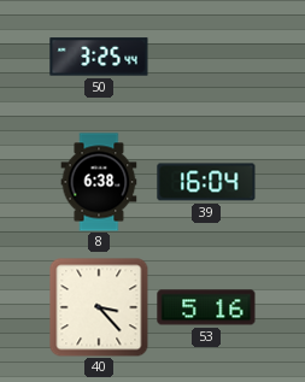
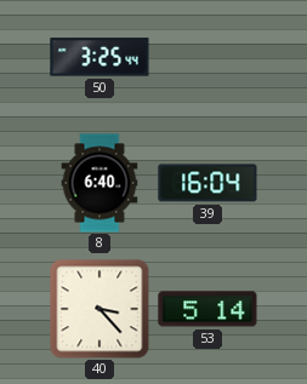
8: 6:38 -> 6:40
53: 5:16 -> 5:14
